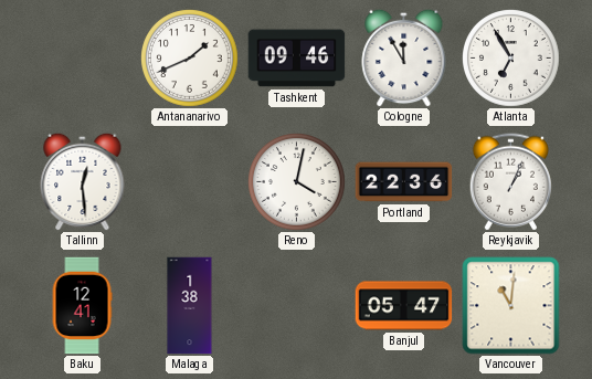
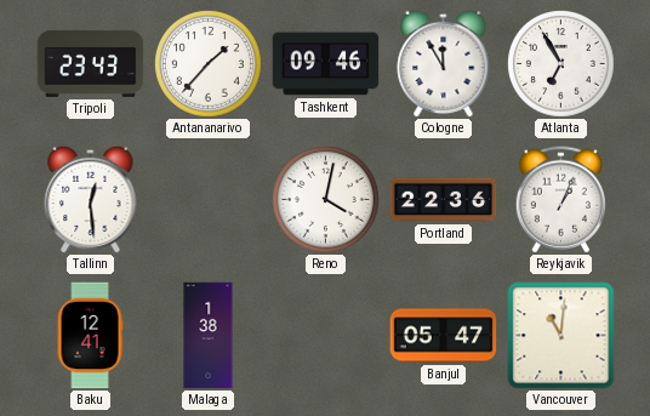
Tripoli: none -> 23:43
Antananarivo: 1:41 -> 1:37
